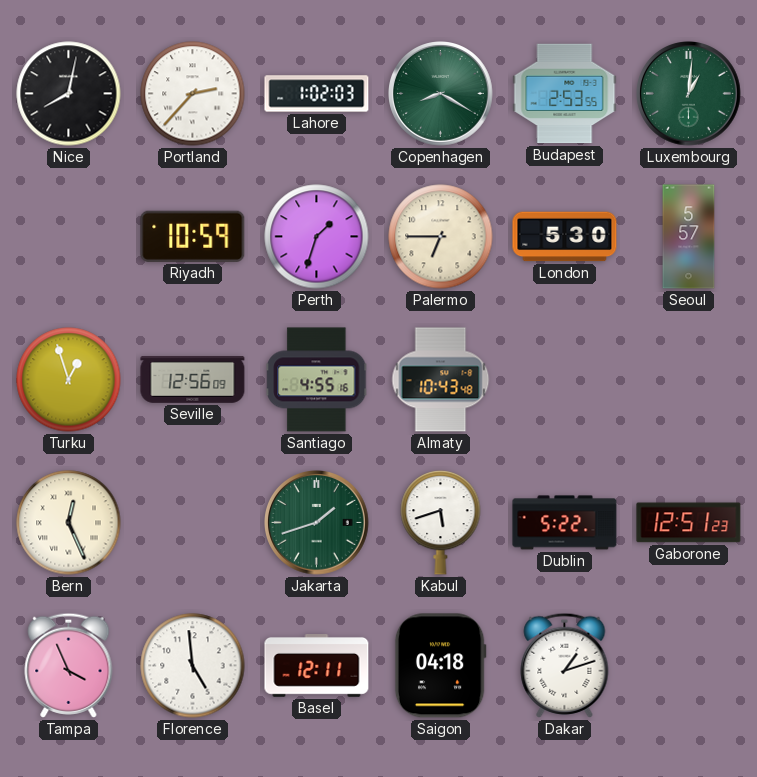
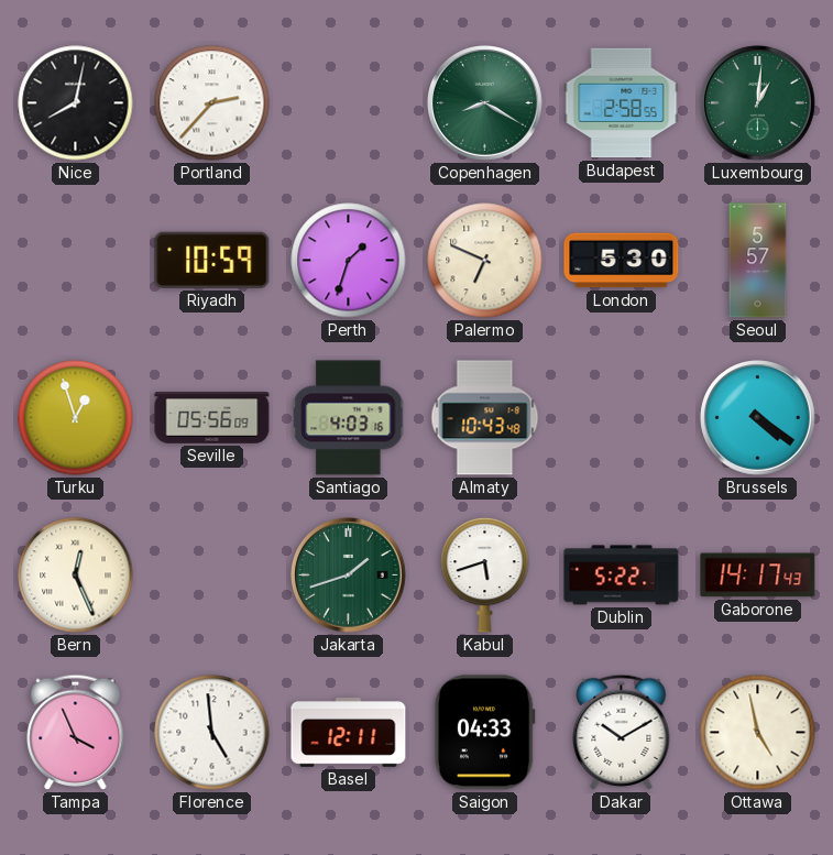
Lahore: 1:02 -> none
Budapest: 2:53 -> 2:58
Palermo: 6:45 -> 6:49
Seville: 12:56 -> 05:56
Santiago: 4:55 -> 4:03
Brussels: none -> 4:21
Gaborone: 12:51 -> 14:17
Saigon: 04:18 -> 04:33
Dakar: 1:12 -> 10:10
Ottawa: none -> 4:58
